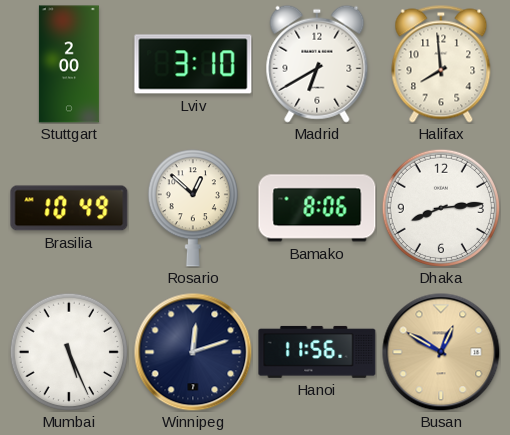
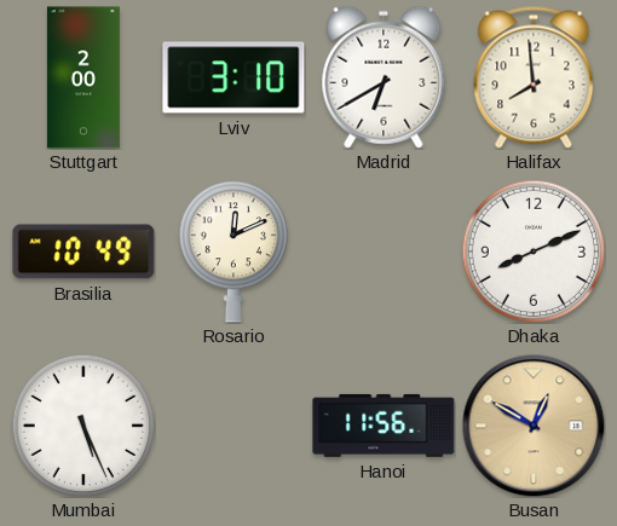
Rosario: 12:52 -> 12:11
Bamako: 8:06 -> none
Dhaka: 8:14 -> 8:11
Winnipeg: 12:12 -> none
